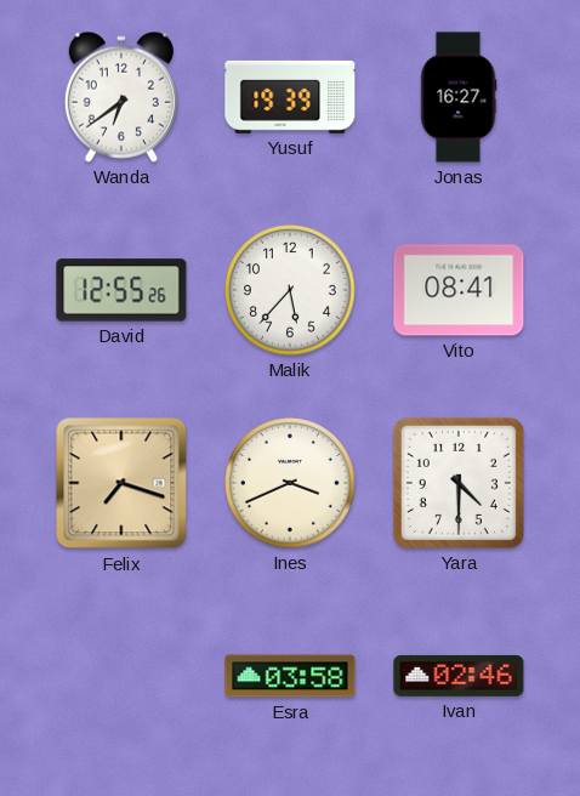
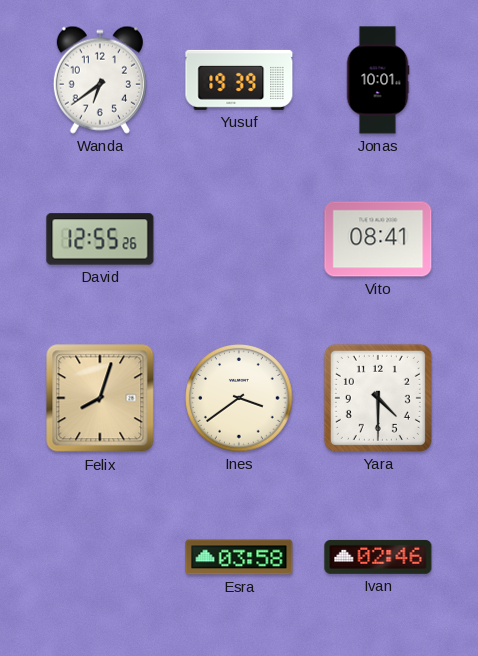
Jonas: 16:27 -> 10:01
Malik: 5:37 -> none
Felix: 7:18 -> 8:03
Ines: 3:41 -> 3:39
